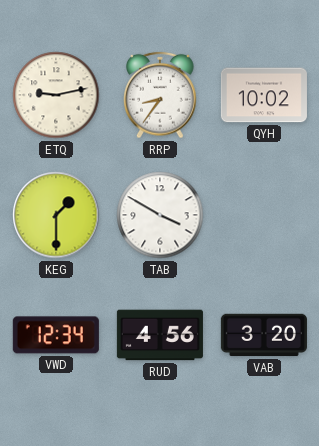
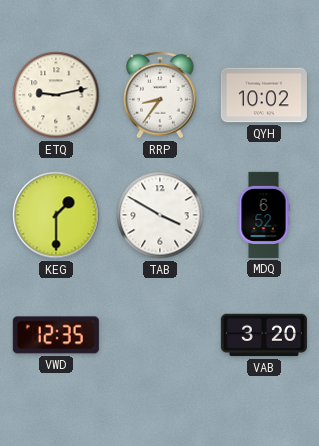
MDQ: none -> 6:52
VWD: 12:34 -> 12:35
RUD: 4:56 -> none
